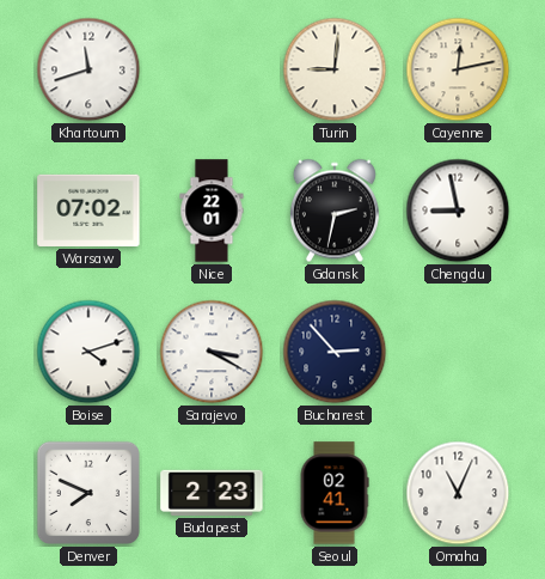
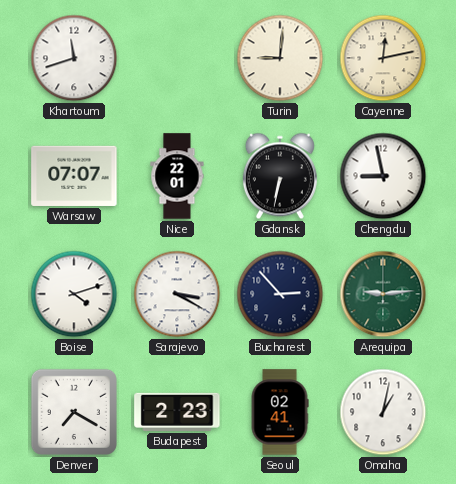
Warsaw: 07:02 -> 07:07
Gdansk: 2:32 -> 6:32
Arequipa: none -> 9:14
Denver: 7:49 -> 7:20
Omaha: 11:04 -> 1:02
